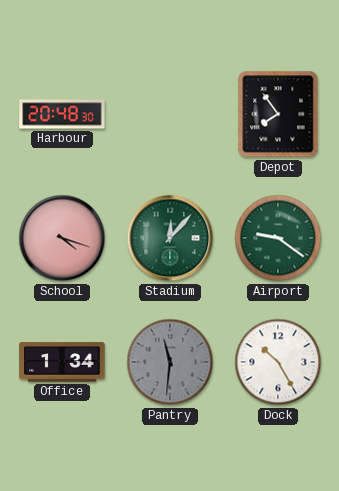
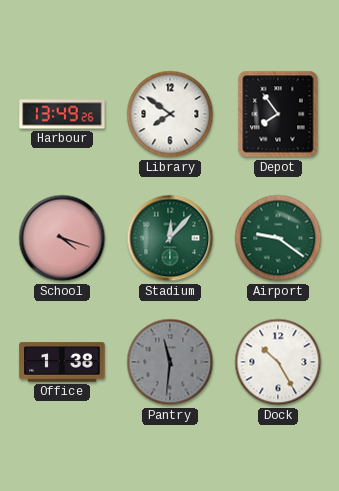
Harbour: 20:48 -> 13:49
Library: none -> 7:51
Office: 1:34 -> 1:38
